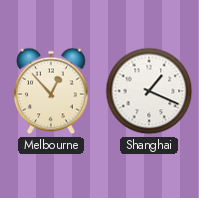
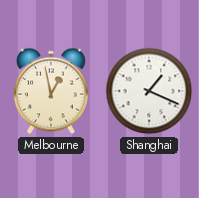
Melbourne: 12:53 -> 12:58
